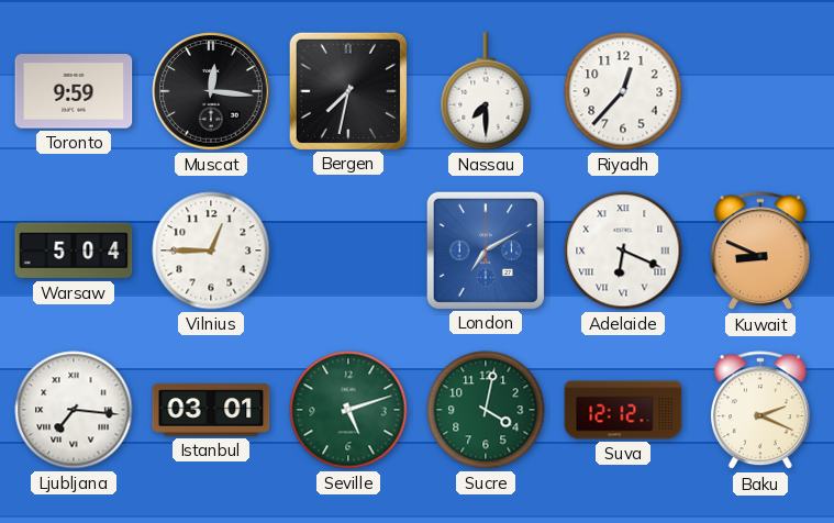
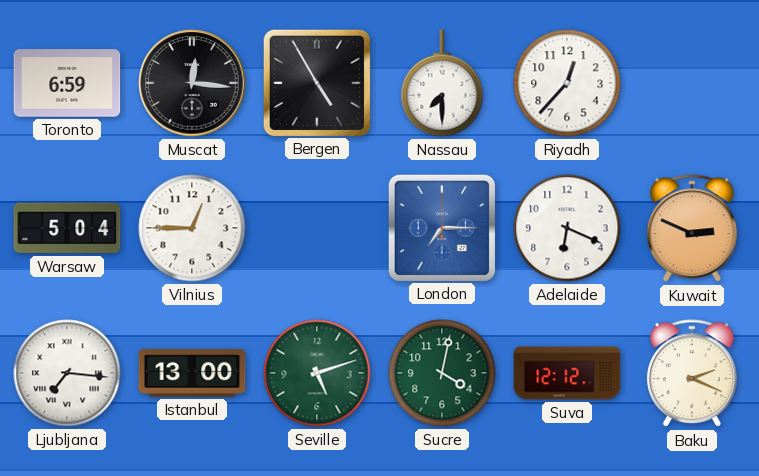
Toronto: 9:59 -> 6:59
Bergen: 7:32 -> 4:55
London: 7:10 -> 7:15
Adelaide numerals: Roman -> Arabic
Kuwait: 8:49 -> 2:49
Istanbul: 03:01 -> 13:00
